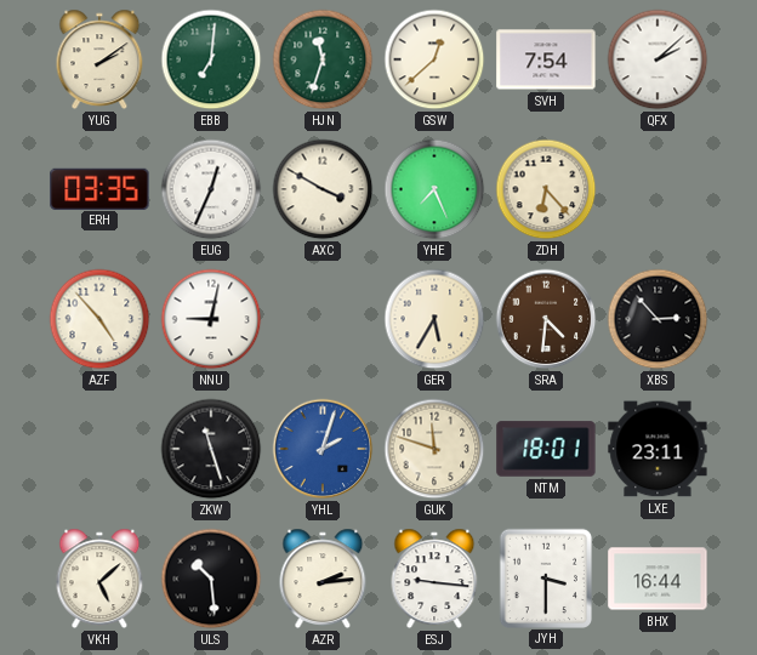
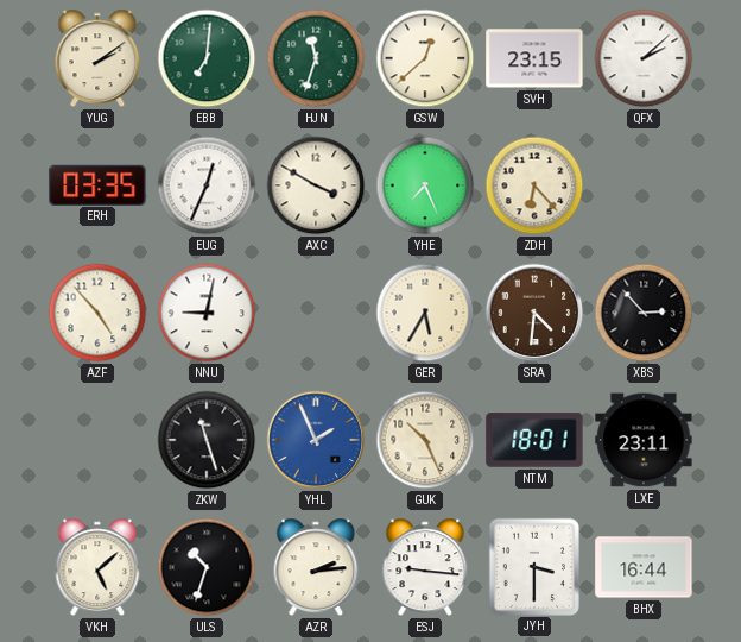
SVH: 7:54 -> 23:15
YHL: 2:03 -> 1:56
GUK: 11:48 -> 10:26
ULS: 10:29 -> 10:33
